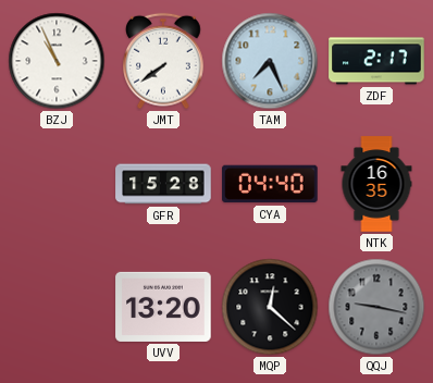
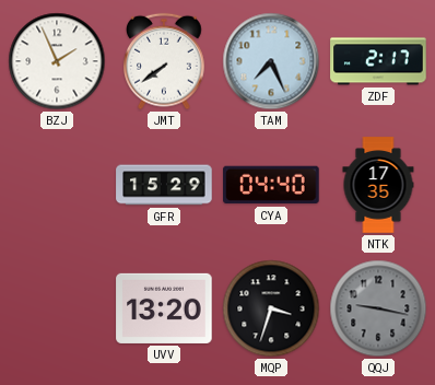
BZJ: 10:56 -> 1:56
GFR: 15:28 -> 15:29
NTK: 16:35 -> 17:35
MQP: 12:22 -> 3:33
